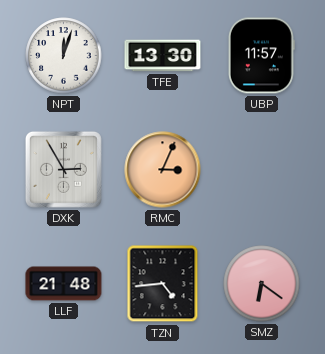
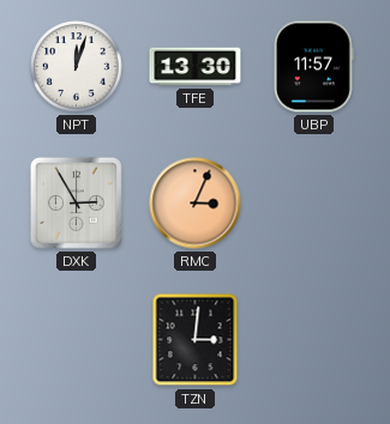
LLF: 21:48 -> none
TZN: 4:44 -> 3:01
SMZ: 6:21 -> none
